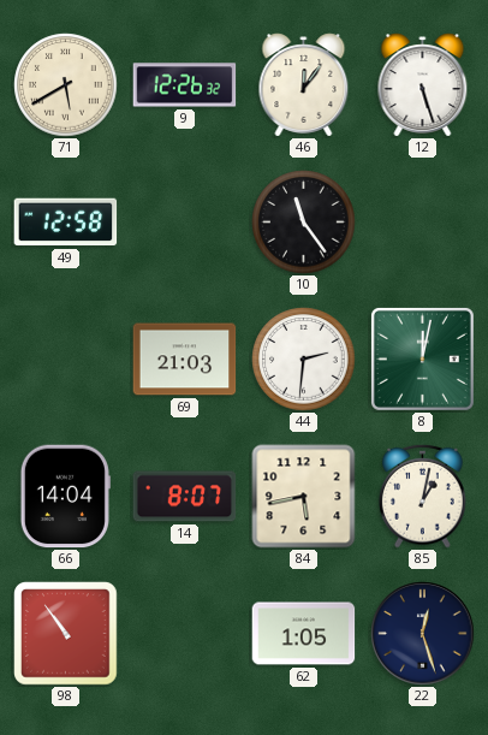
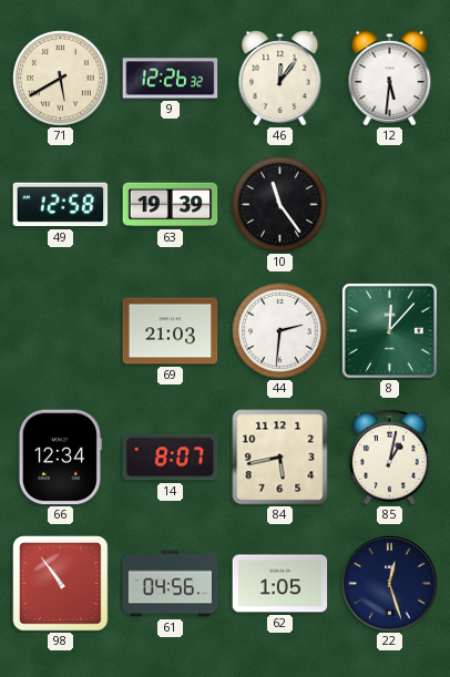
12: 5:27 -> 5:31
63: none -> 19:39
8: 12:02 -> 12:07
66: 14:04 -> 12:34
61: none -> 04:56
